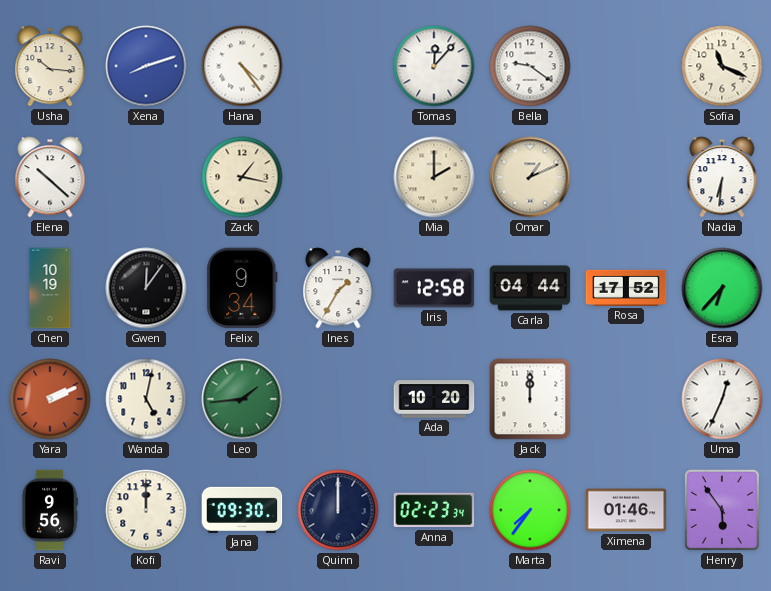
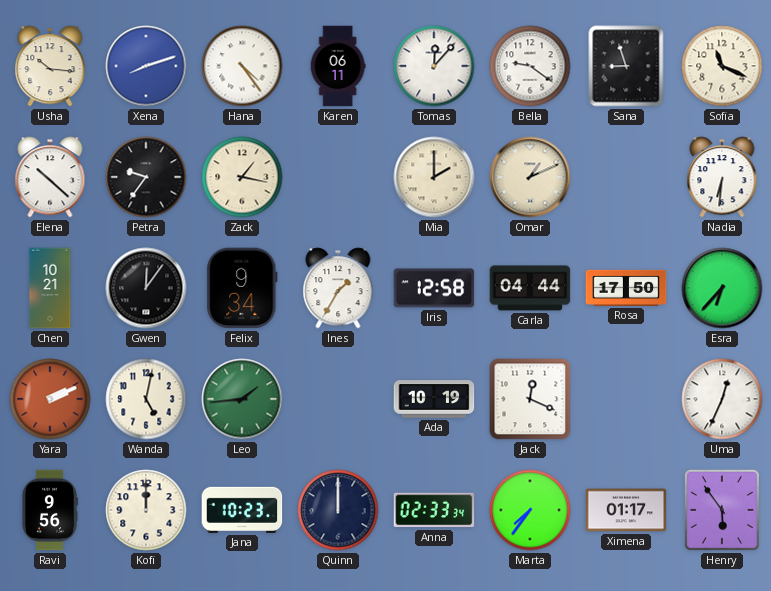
Karen: none -> 06:11
Sana: none -> 8:57
Petra: none -> 9:36
Chen: 10:19 -> 10:21
Rosa: 17:52 -> 17:50
Ada: 10:20 -> 10:19
Jack: 12:00 -> 12:19
Jana: 09:30 -> 10:23
Anna: 02:23 -> 02:33
Ximena: 01:46 -> 01:17
